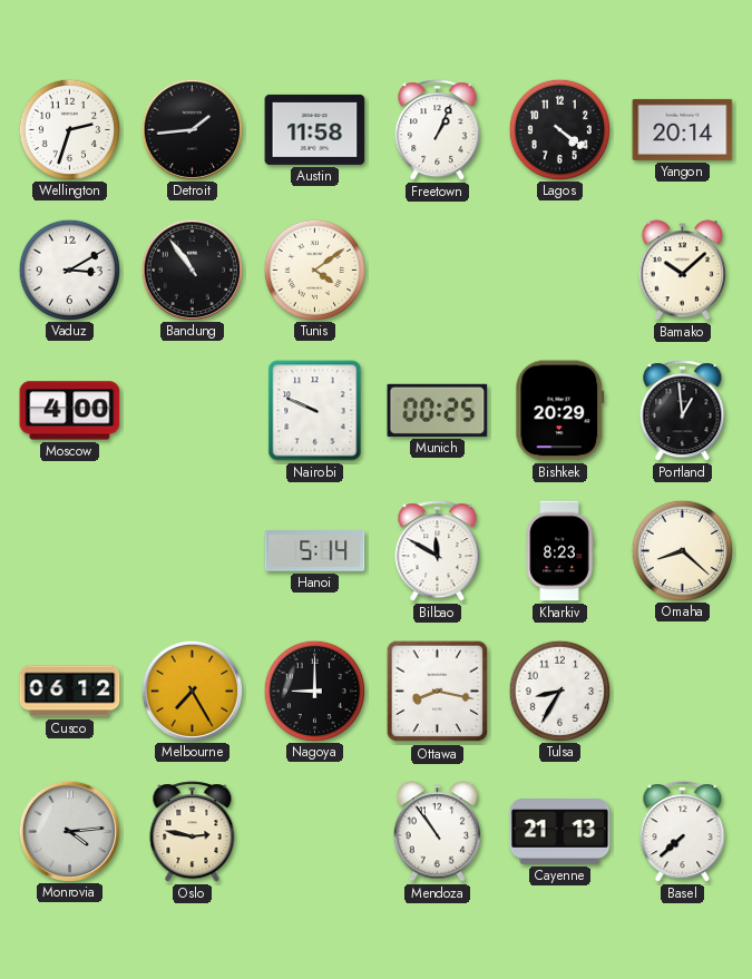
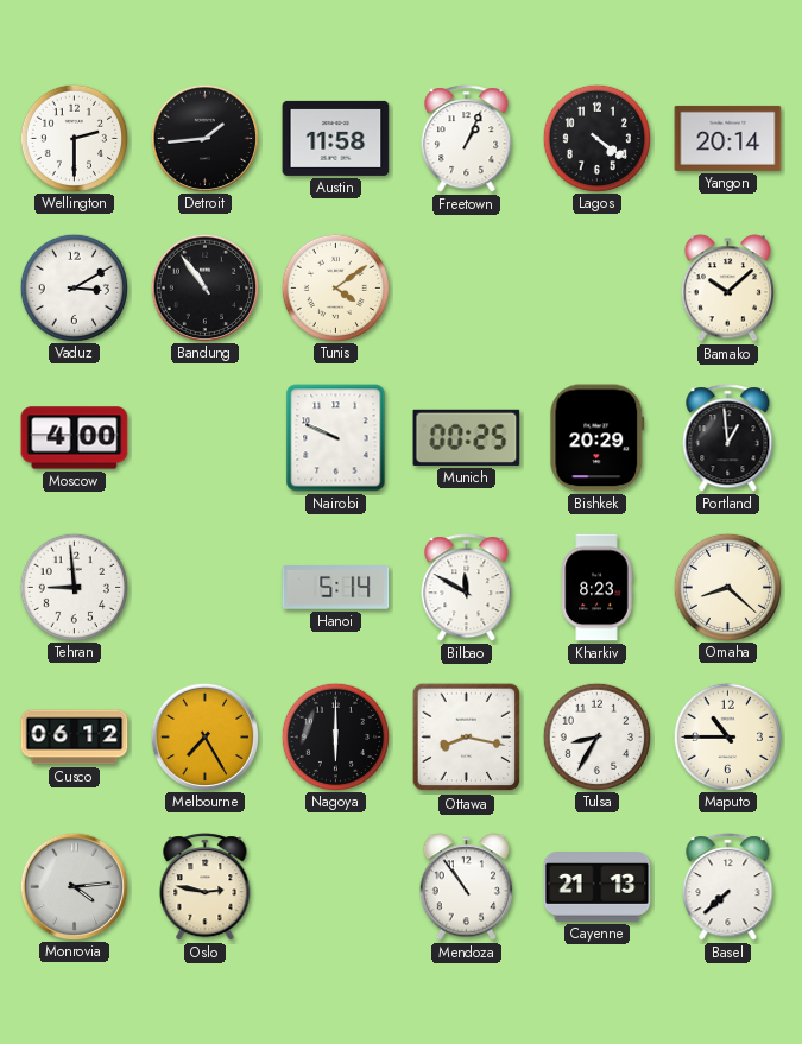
Wellington: 2:33 -> 2:30
Tehran: none -> 8:59
Nagoya: 9:00 -> 6:00
Maputo: none -> 10:45
